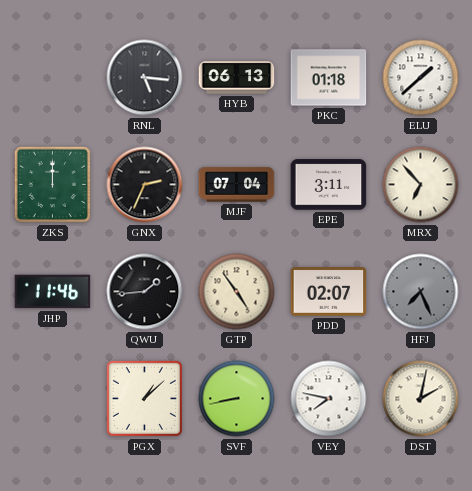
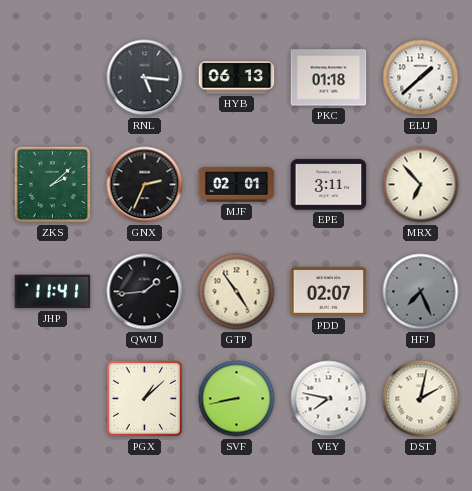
ZKS: 12:00 -> 2:08
MJF: 07:04 -> 02:01
JHP: 11:46 -> 11:41
